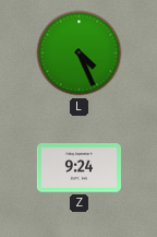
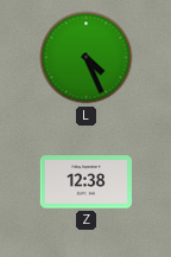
Z: 9:24 -> 12:38
